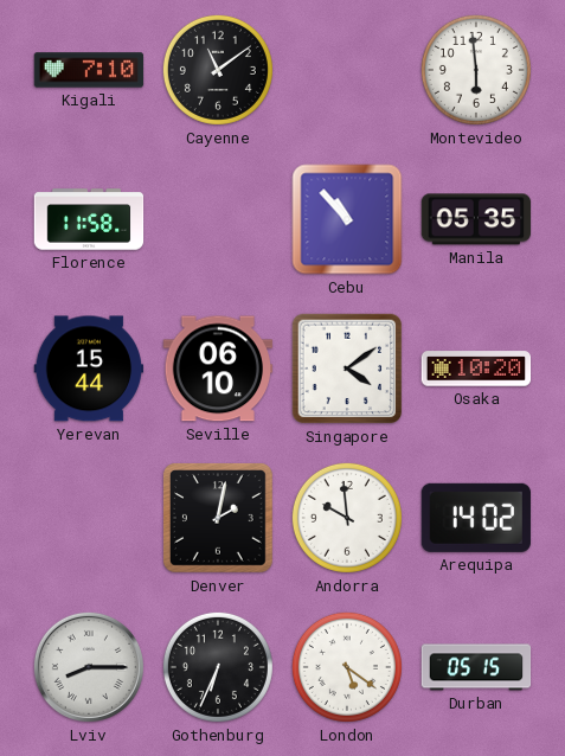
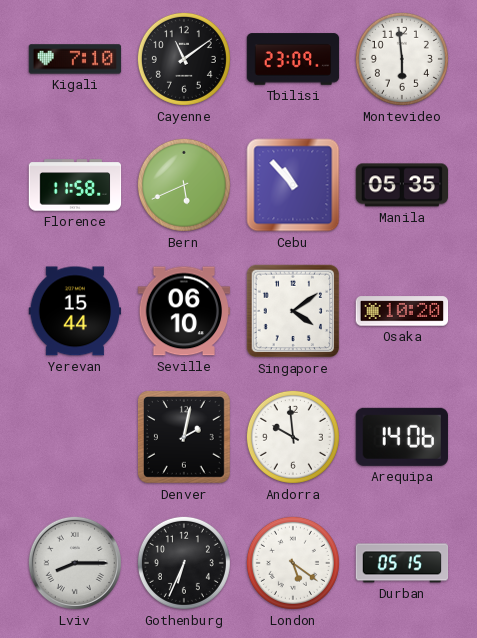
Tbilisi: none -> 23:09
Bern: none -> 5:41
Arequipa: 14:02 -> 14:06
